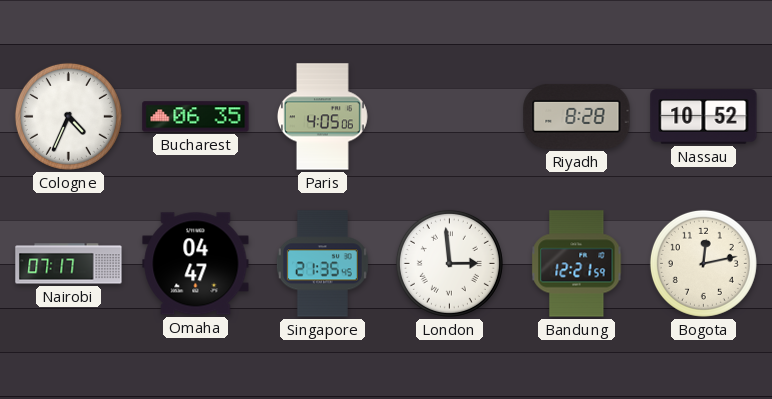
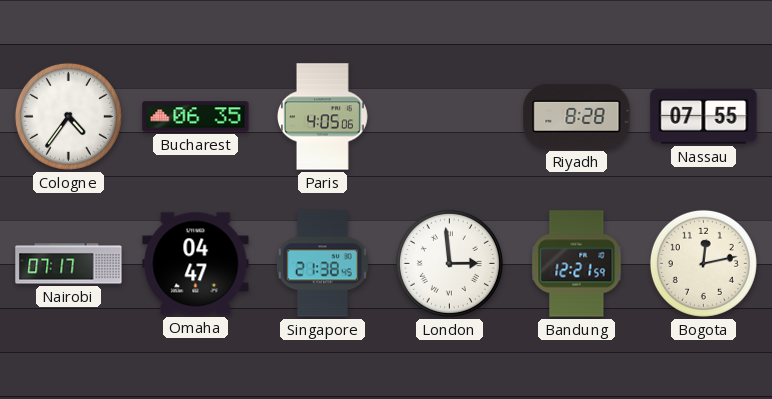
Cologne: 4:34 -> 4:36
Nassau: 10:52 -> 07:55
Singapore: 21:35 -> 21:38
